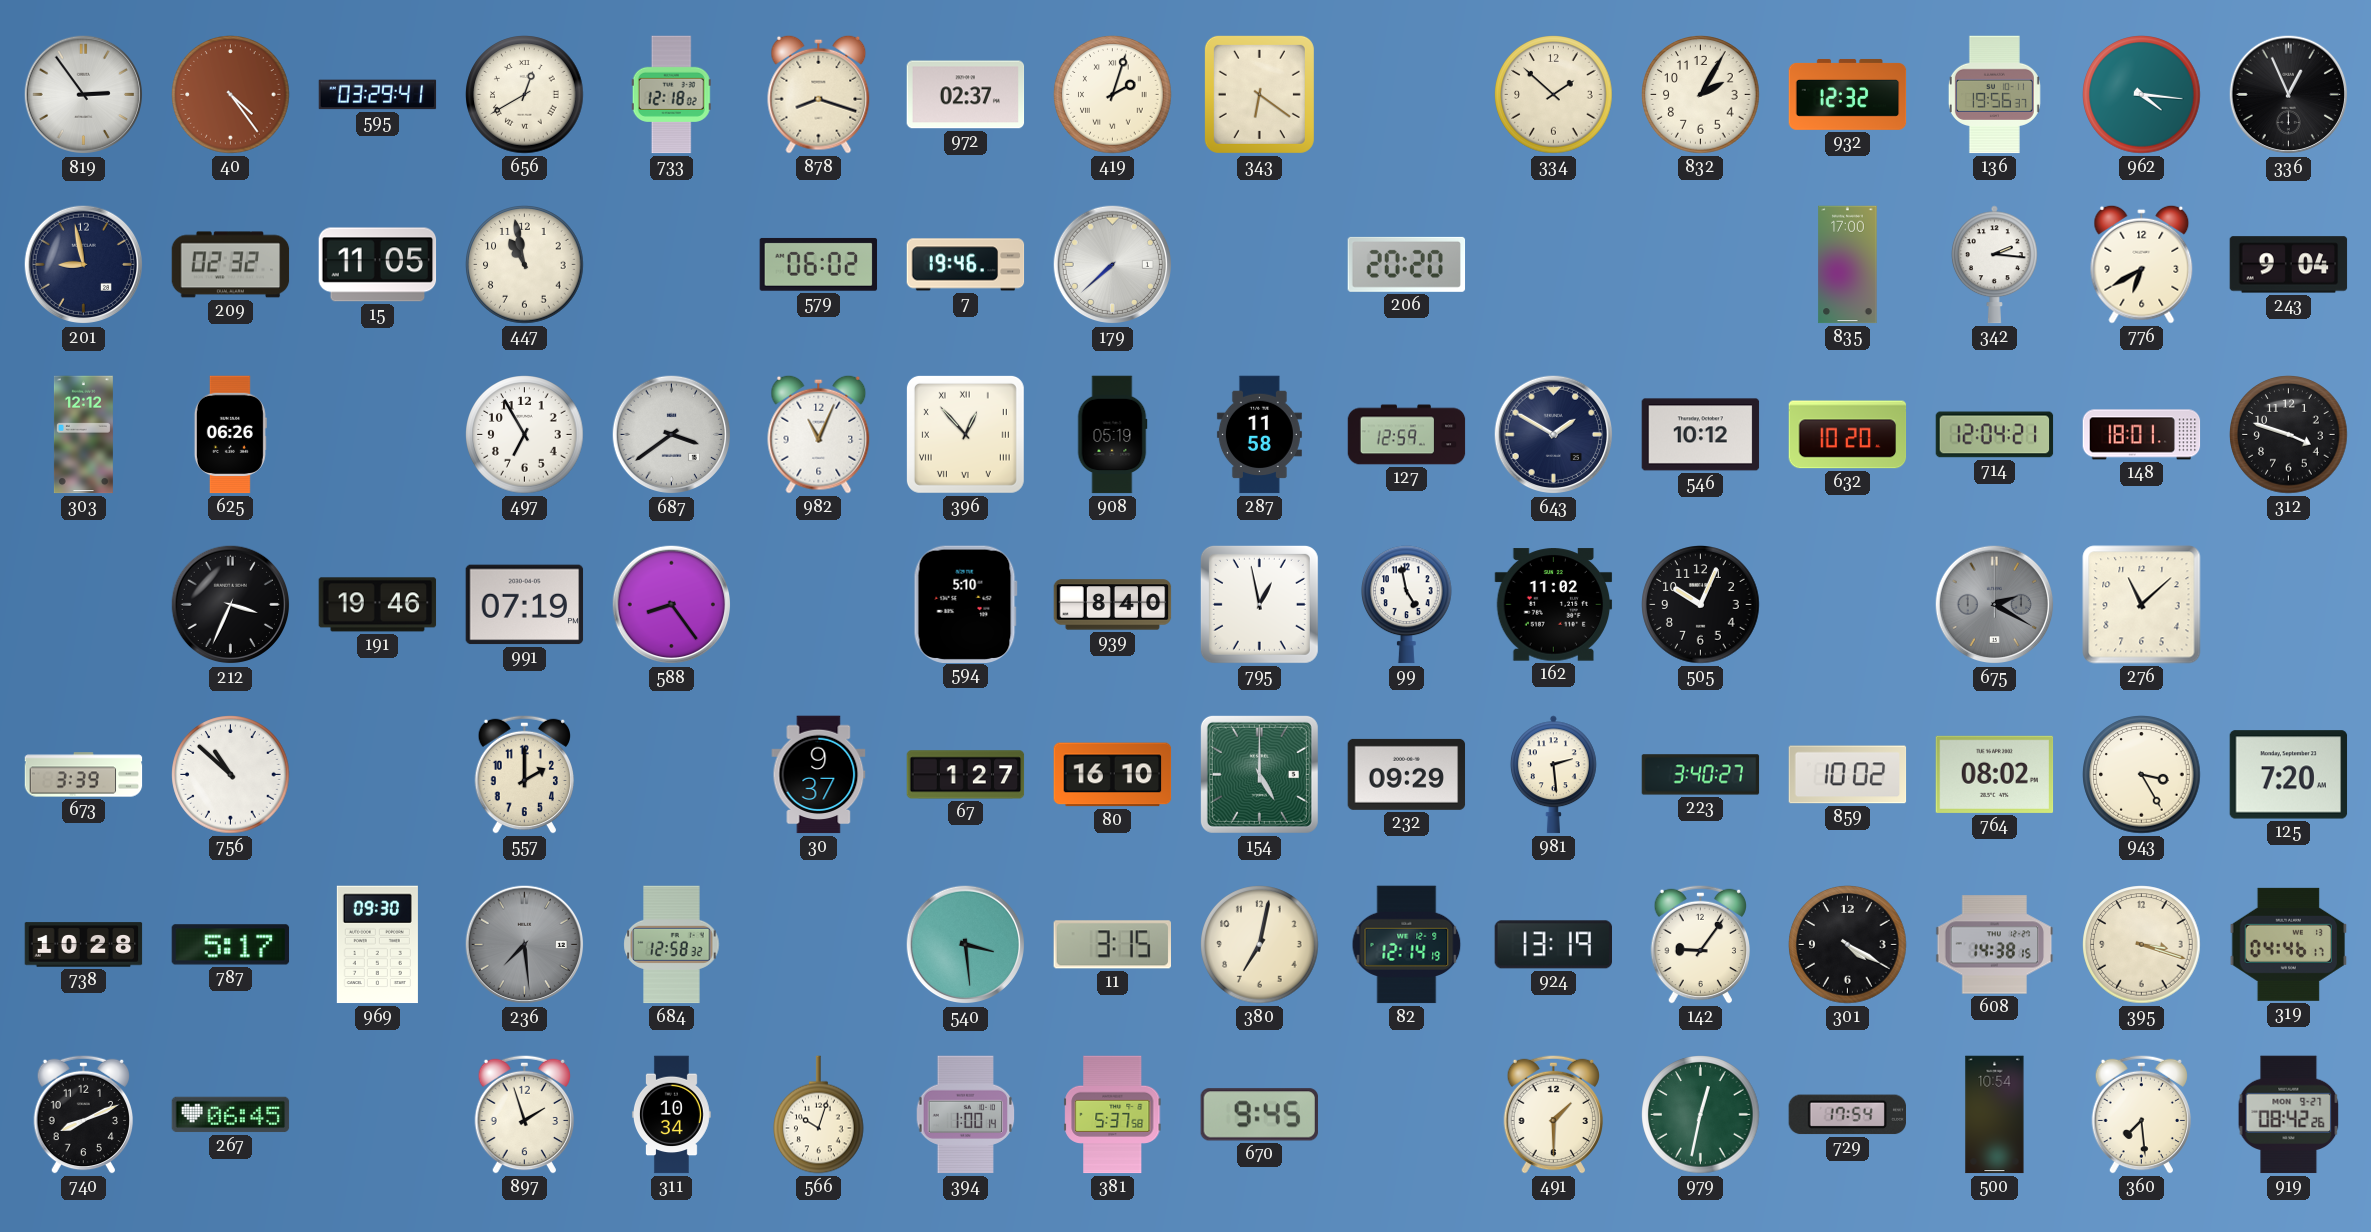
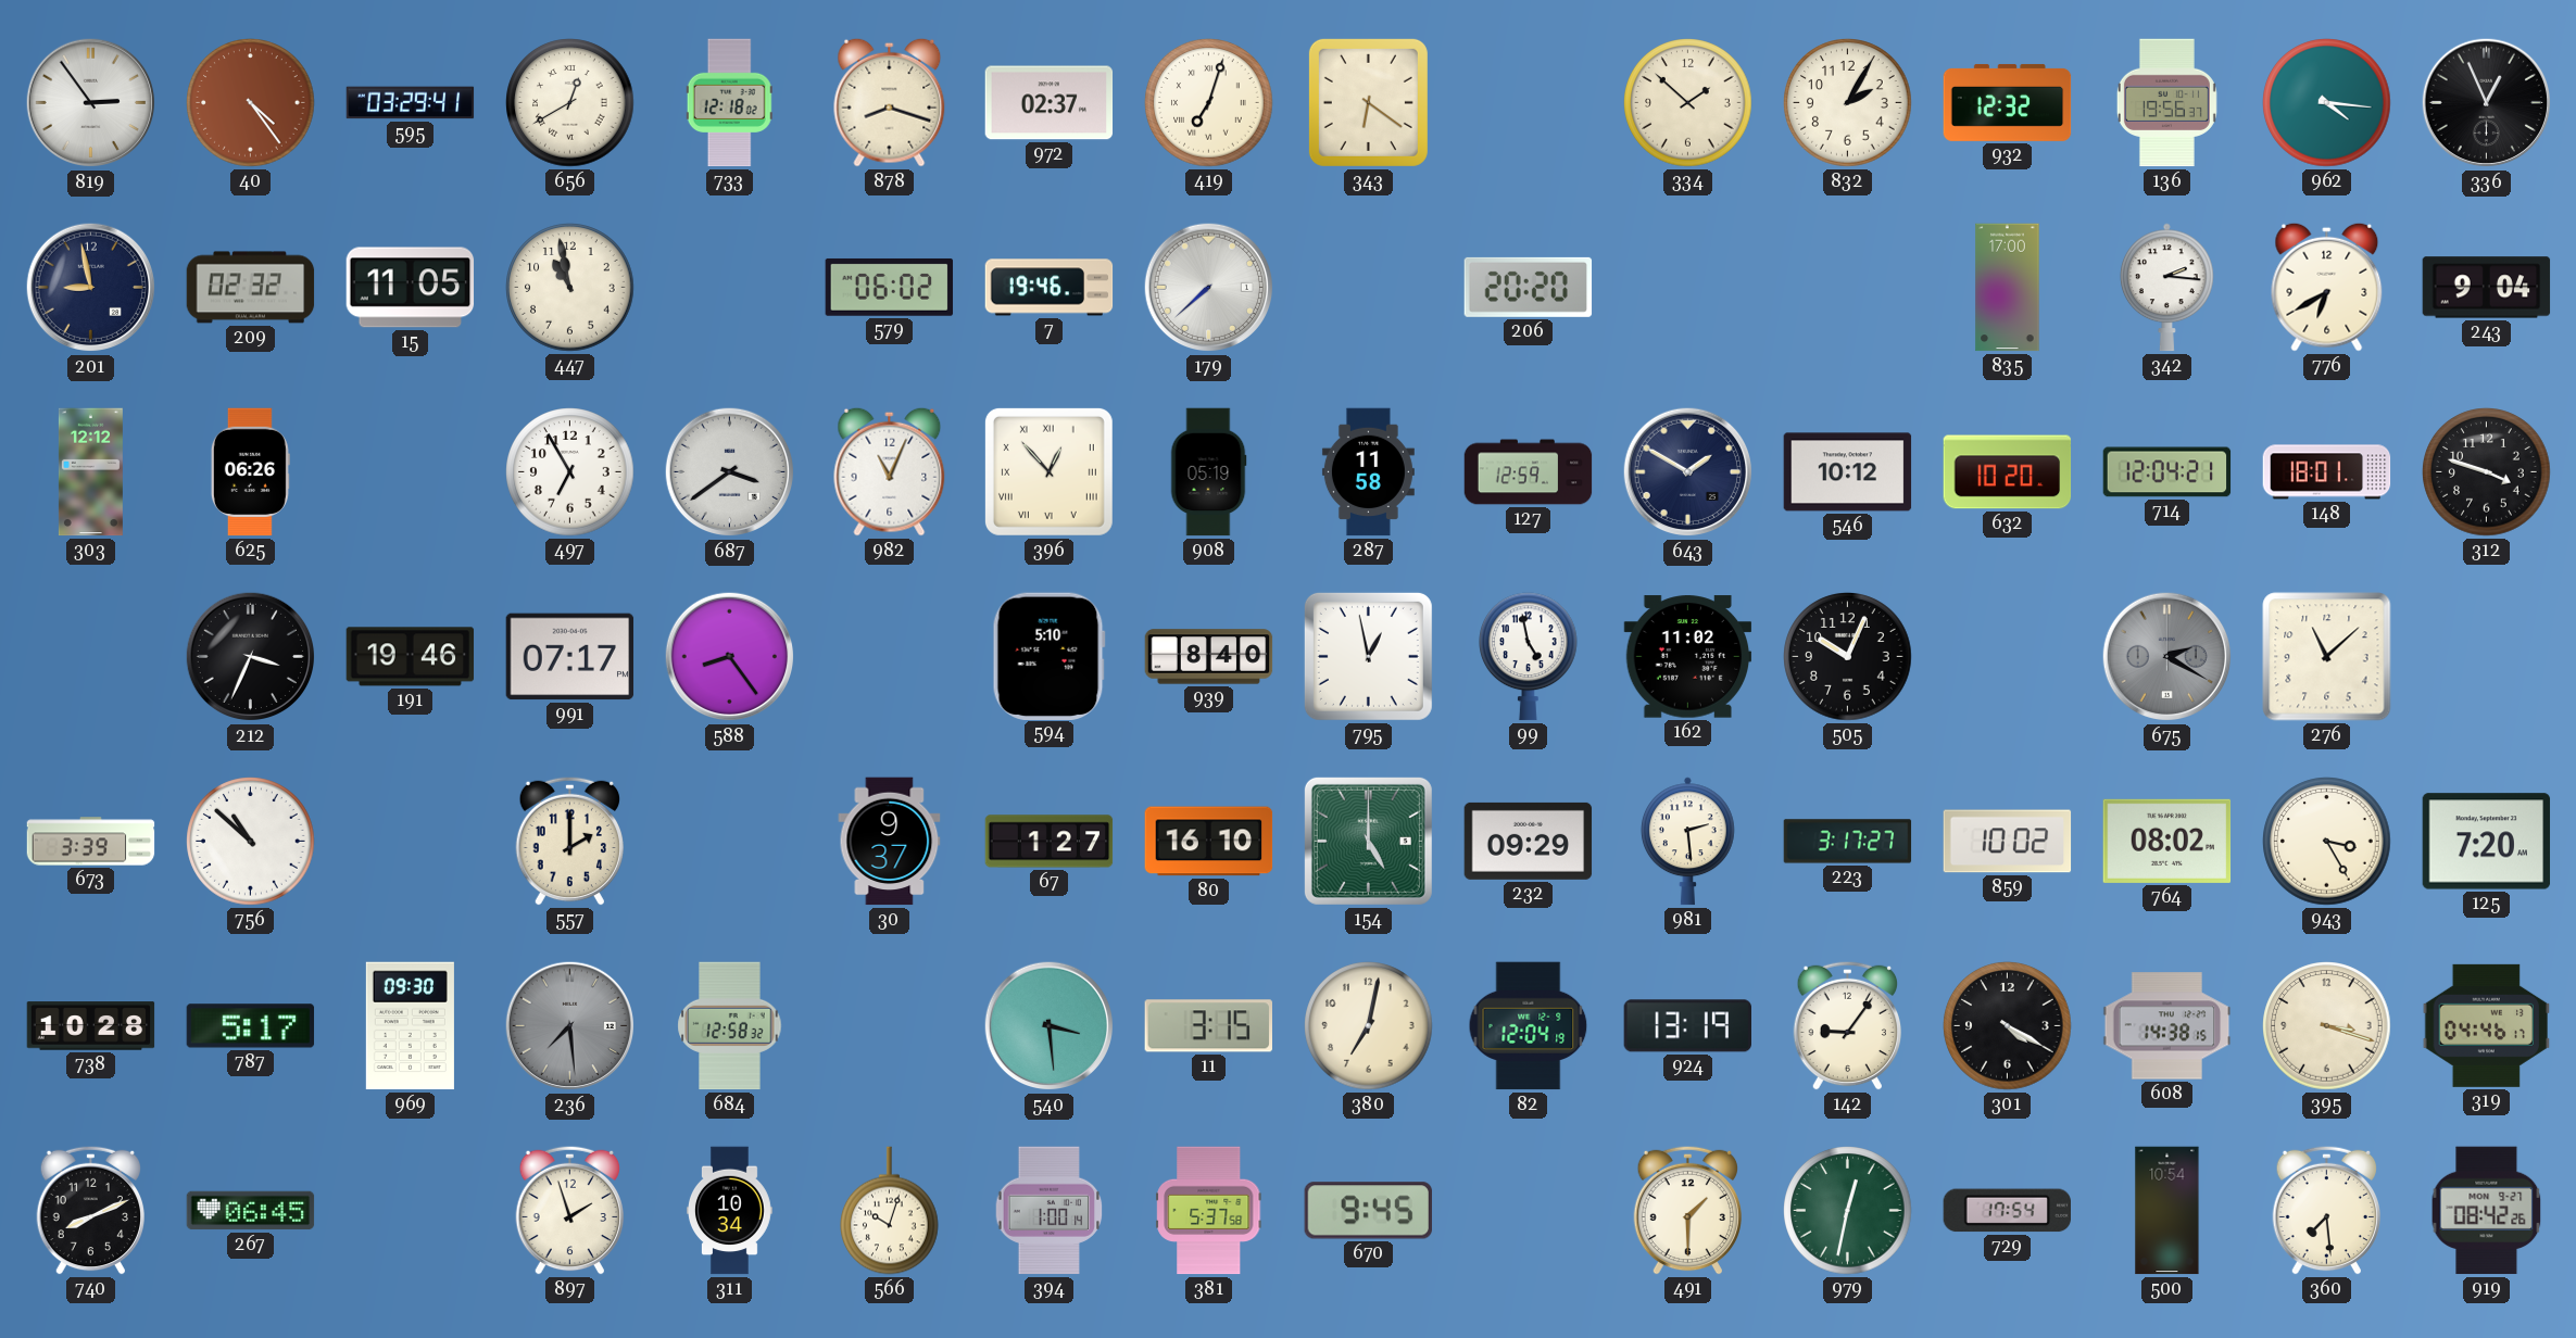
419: 2:03 -> 7:03
991: 07:19 -> 07:17
223: 3:40 -> 3:17
82: 12:14 -> 12:04
